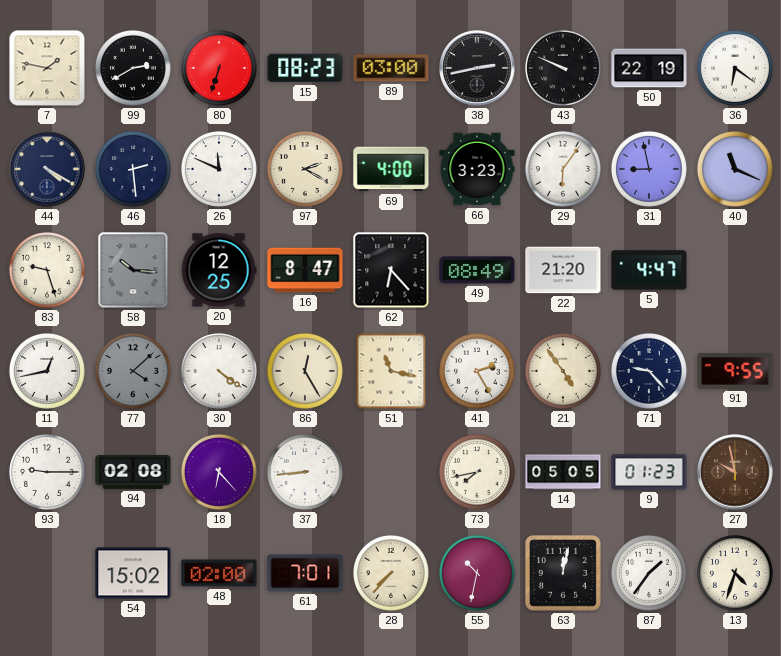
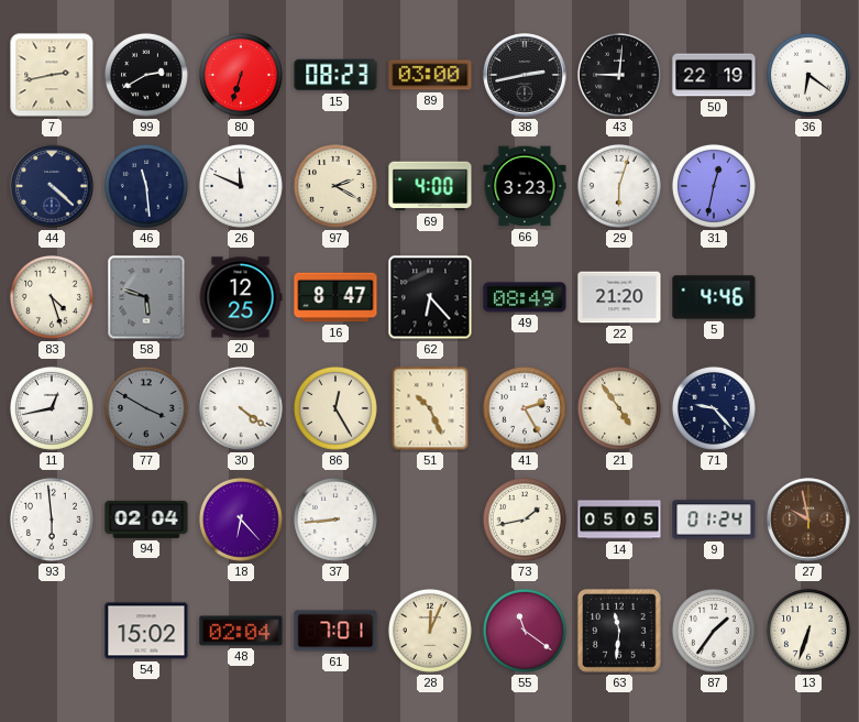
7: 1:47 -> 2:43
43: 9:49 -> 9:01
44: 4:20 -> 4:22
46: 2:29 -> 11:29
29: 6:06 -> 6:03
31: 8:58 -> 12:32
40: 11:19 -> none
83: 9:27 -> 4:27
58: 10:16 -> 5:48
5: 4:47 -> 4:46
77: 4:08 -> 3:50
51: 11:17 -> 10:26
91: 9:55 -> none
93: 9:15 -> 5:59
94: 02:08 -> 02:04
73: 7:43 -> 1:43
9: 01:23 -> 01:24
48: 02:00 -> 02:04
28: 7:37 -> 12:04
55: 10:32 -> 11:21
63: 12:02 -> 11:31
13: 4:33 -> 6:33
